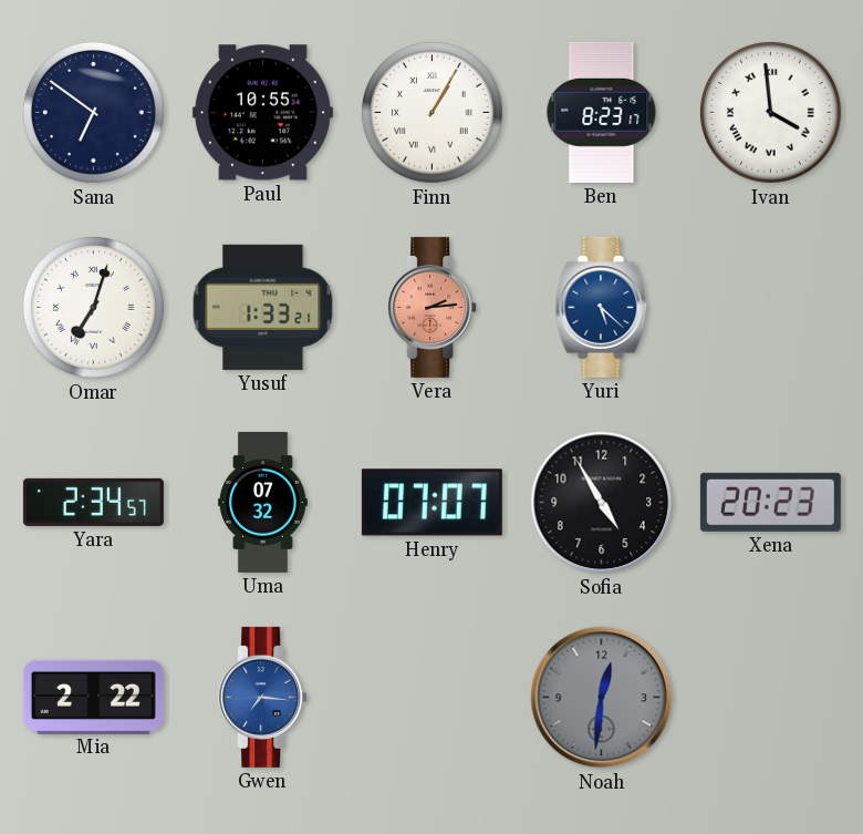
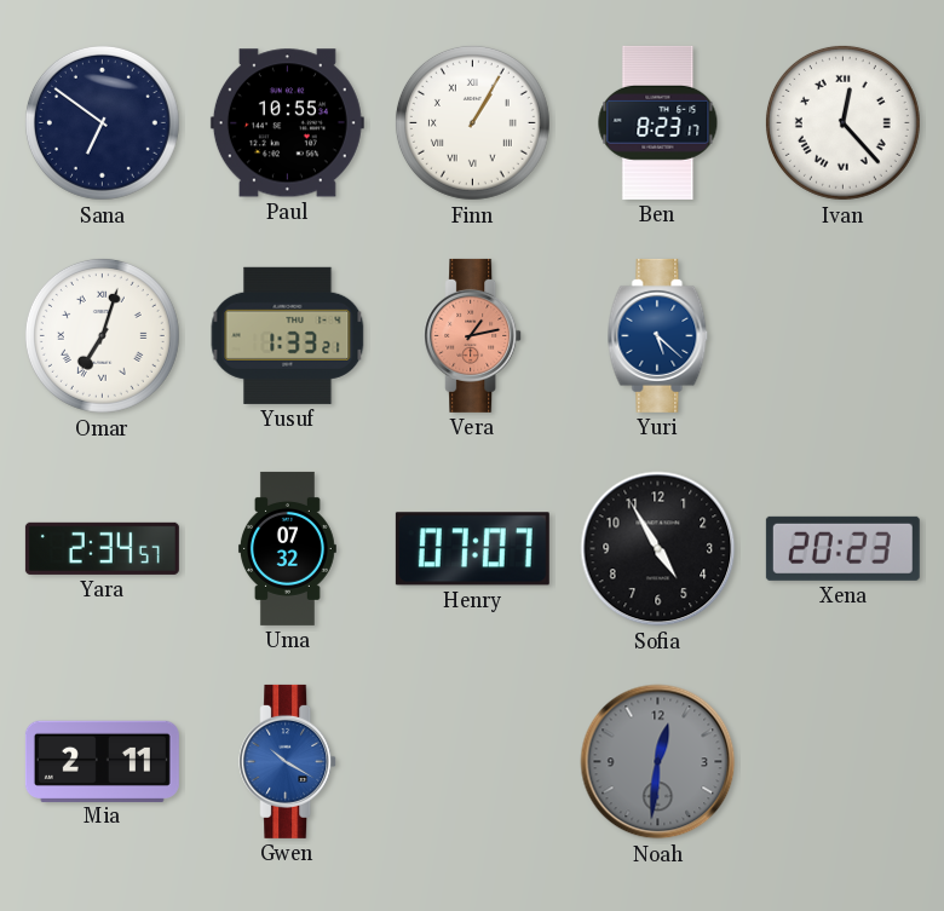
Ivan: 3:59 -> 12:23
Vera: 2:14 -> 1:13
Mia: 2:22 -> 2:11
Gwen: 7:16 -> 10:20
